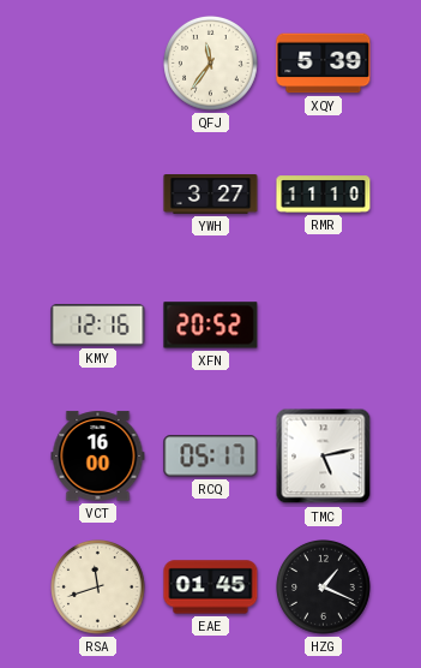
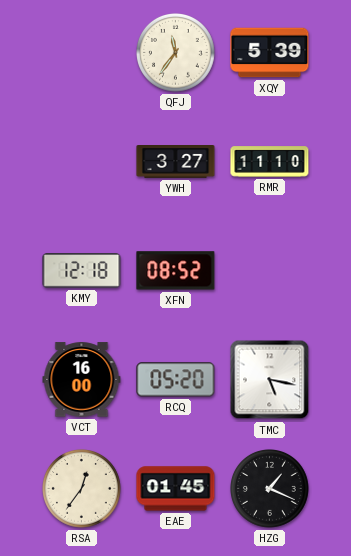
KMY: 12:16 -> 12:18
XFN: 20:52 -> 08:52
RCQ: 05:17 -> 05:20
TMC: 5:13 -> 5:17
RSA: 11:42 -> 12:36
